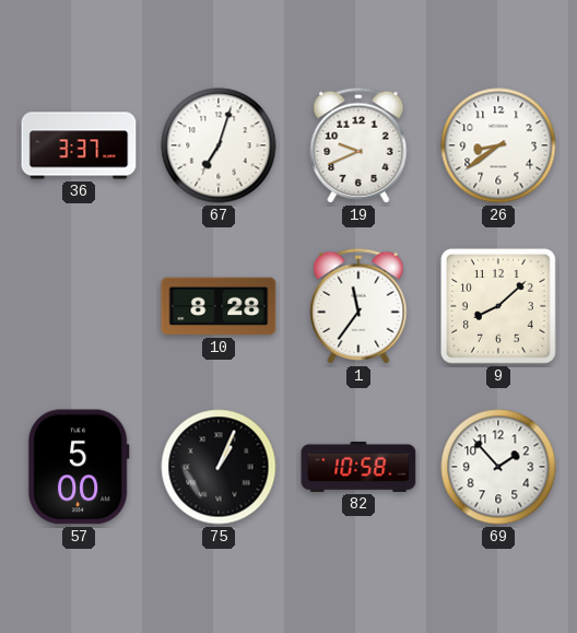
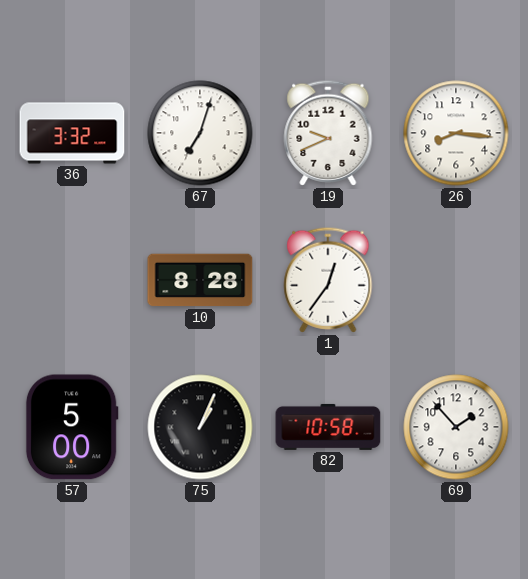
36: 3:37 -> 3:32
26: 8:39 -> 8:16
1: 11:36 -> 12:36
9: 8:08 -> none
